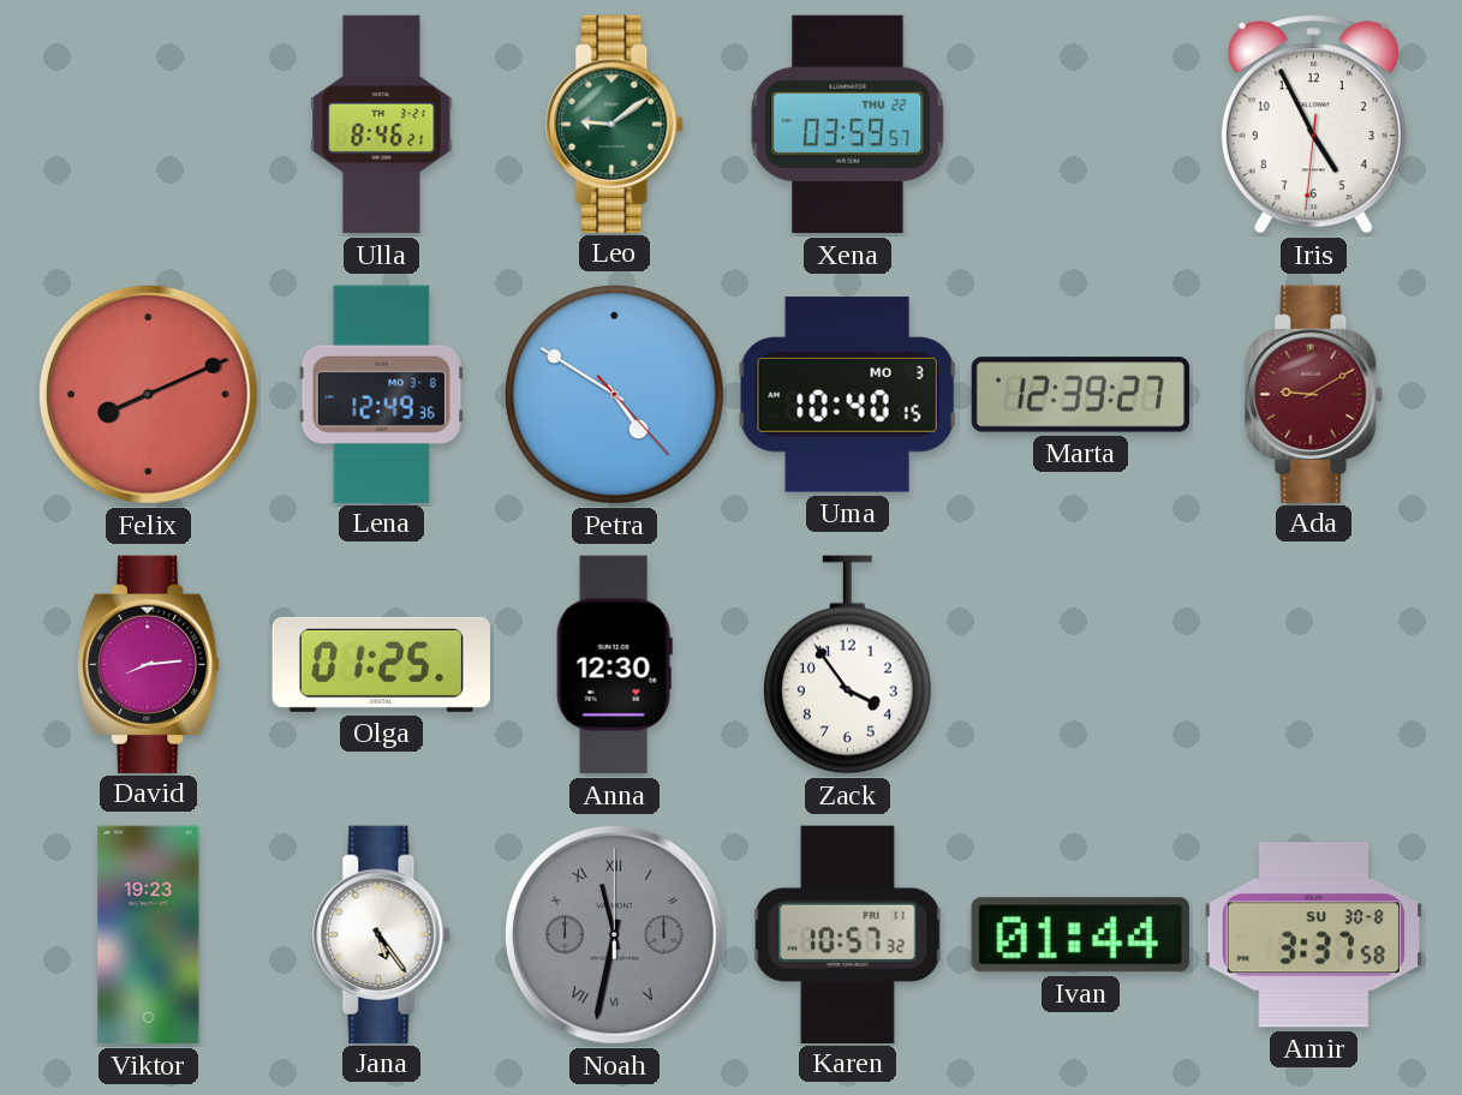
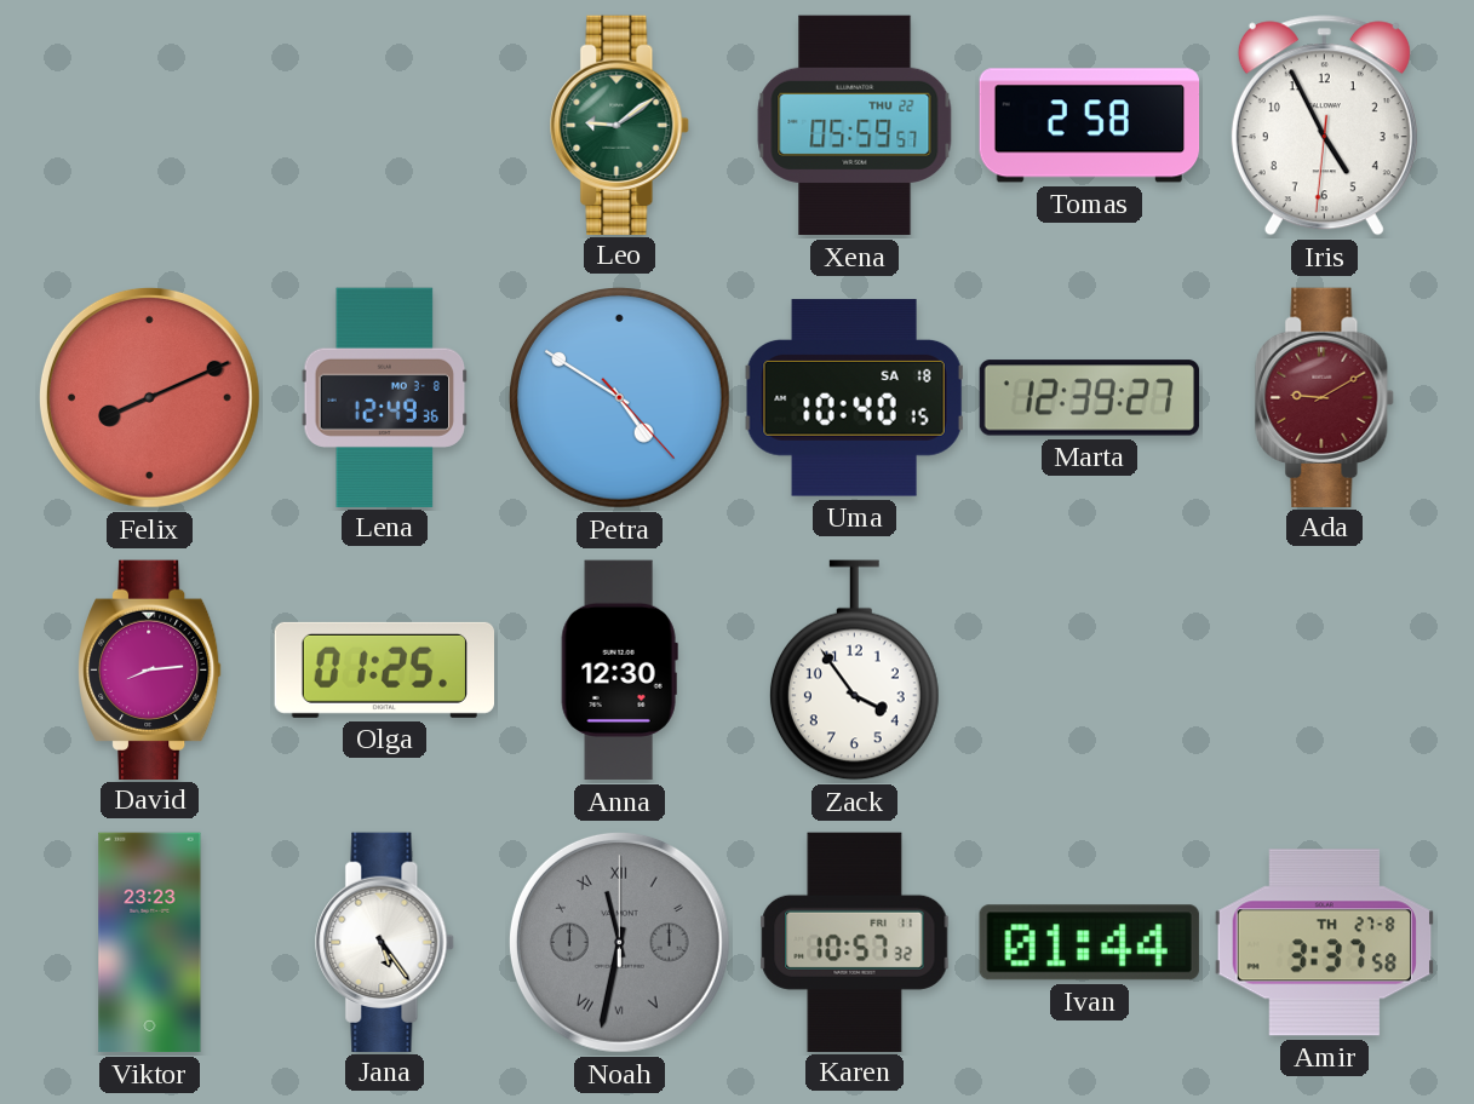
Ulla: 8:46 -> none
Xena: 03:59 -> 05:59
Tomas: none -> 2:58
Uma date: MO 3 -> SA 18
Viktor: 19:23 -> 23:23
Amir date: SU 30-8 -> TH 27-8
